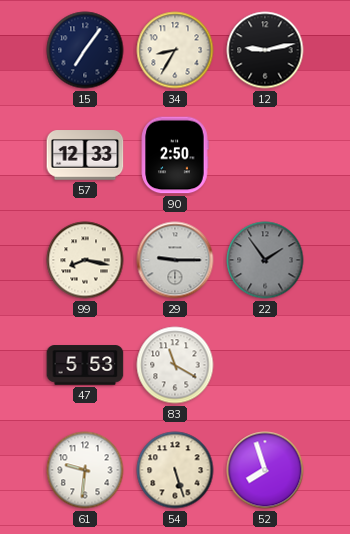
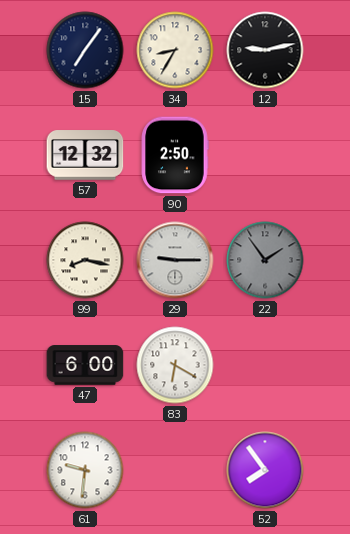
57: 12:33 -> 12:32
47: 5:53 -> 6:00
83: 11:20 -> 6:20
54: 5:27 -> none
52: 7:57 -> 7:54
